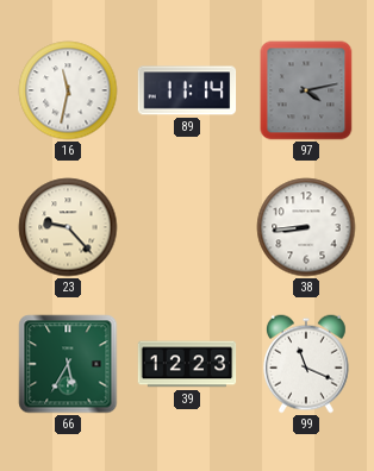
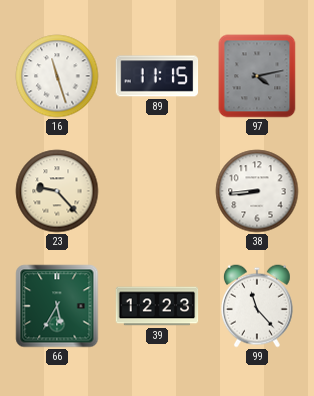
16: 11:32 -> 11:27
89: 11:14 -> 11:15
99: 11:19 -> 11:23
